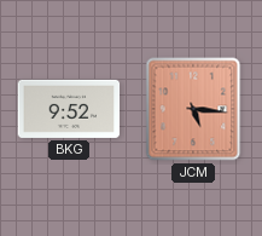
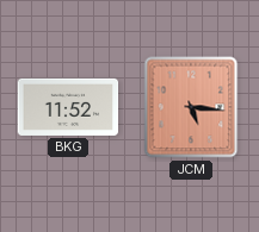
BKG: 9:52 -> 11:52
